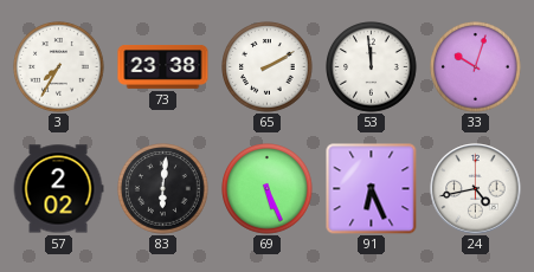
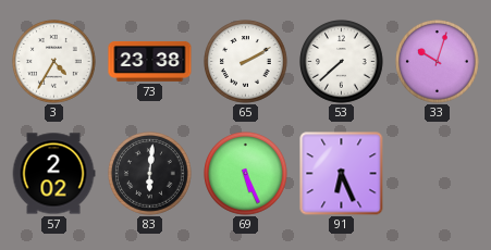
3: 7:35 -> 4:35
53: 11:59 -> 7:38
24: 4:43 -> none
